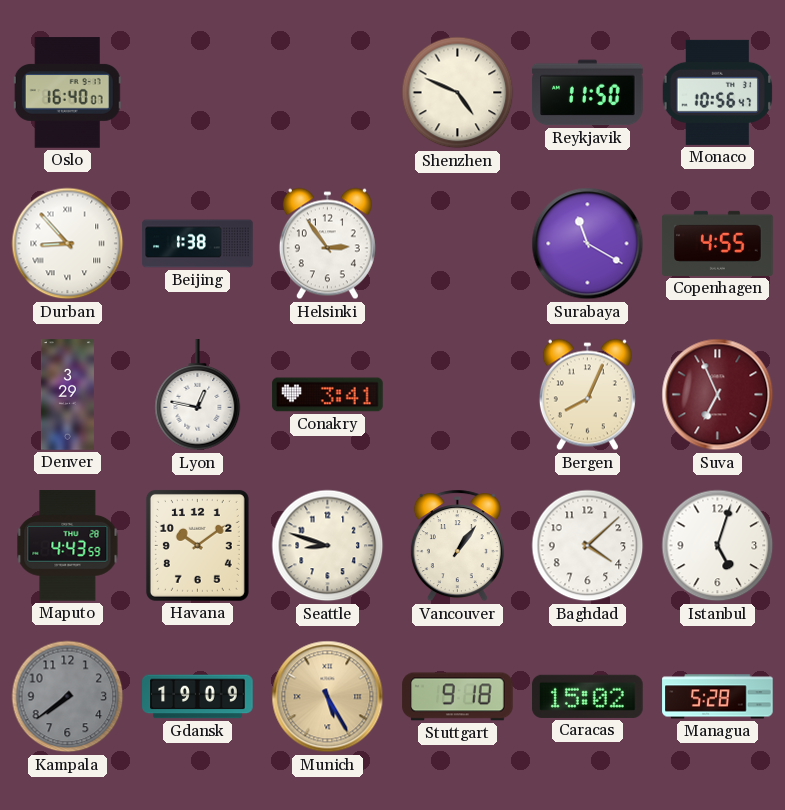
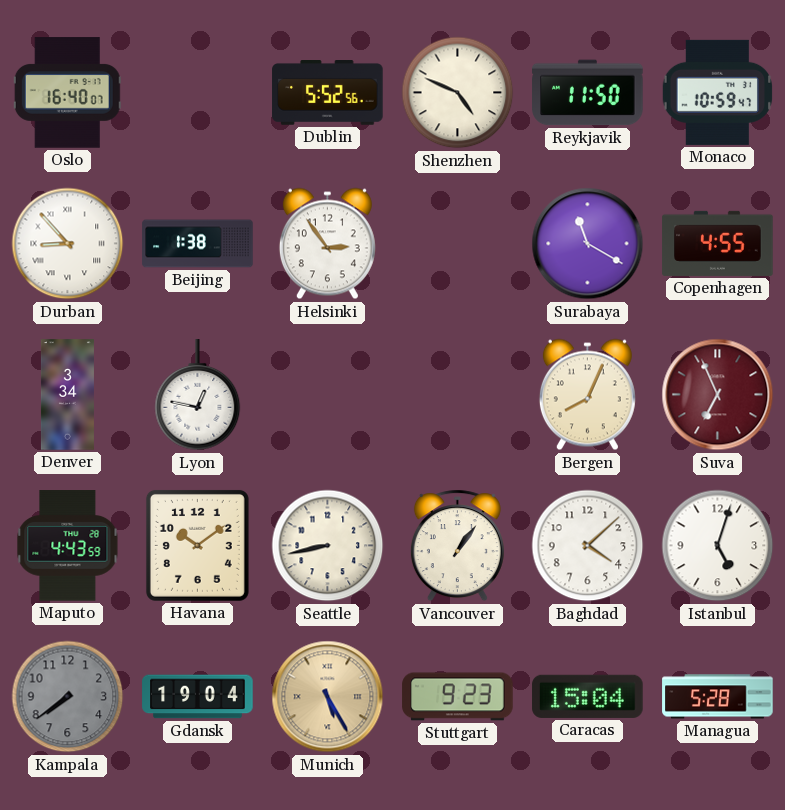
Dublin: none -> 5:52
Monaco: 10:56 -> 10:59
Denver: 3:29 -> 3:34
Conakry: 3:41 -> none
Seattle: 8:48 -> 8:43
Gdansk: 19:09 -> 19:04
Stuttgart: 9:18 -> 9:23
Caracas: 15:02 -> 15:04
